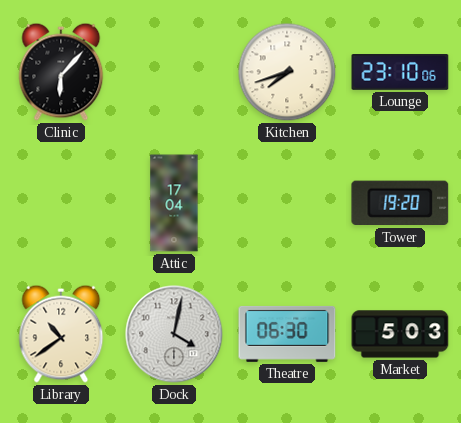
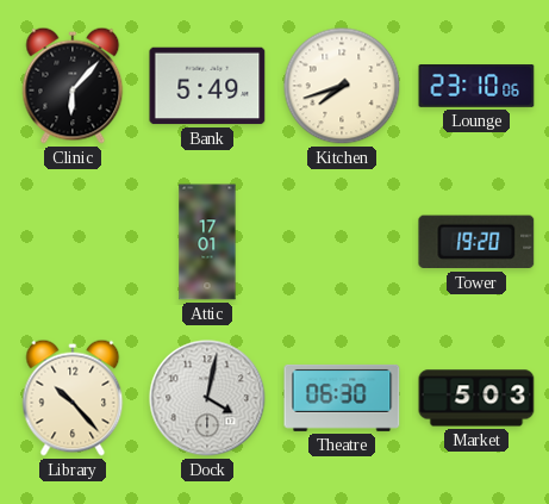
Bank: none -> 5:49
Attic: 17:04 -> 17:01
Library: 10:39 -> 10:23
